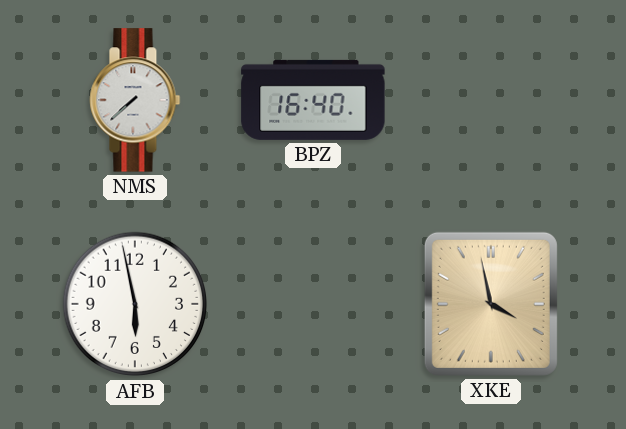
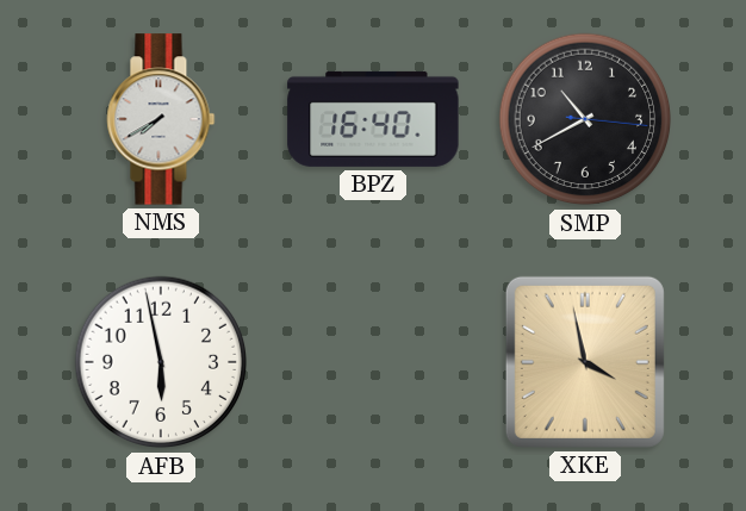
NMS: 7:38 -> 7:40
SMP: none -> 10:40
